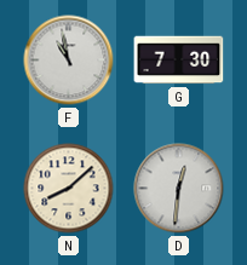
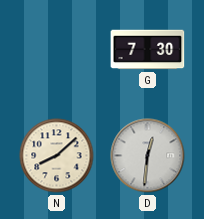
F: 10:58 -> none
